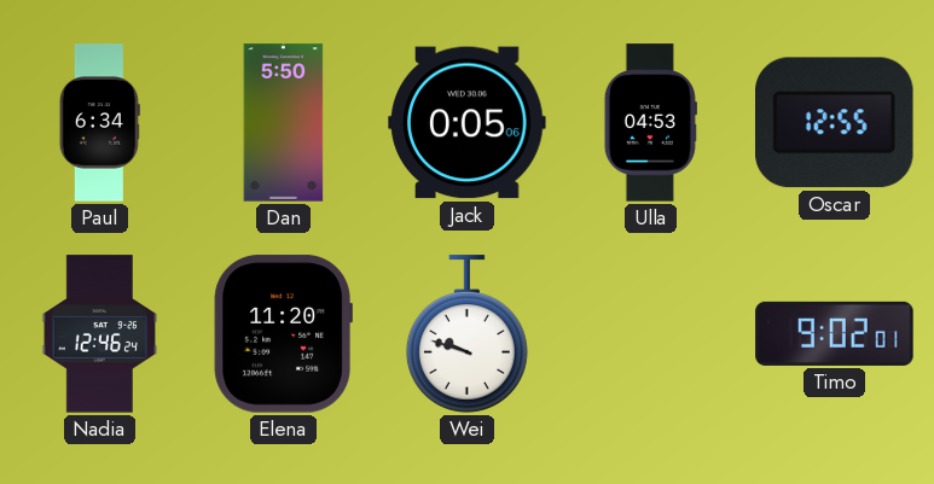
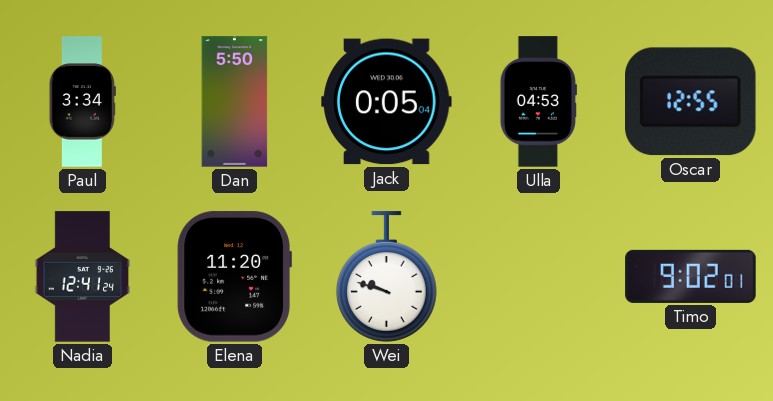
Paul: 6:34 -> 3:34
Jack: 0:05:06 -> 0:05:04
Nadia: 12:46 -> 12:41
